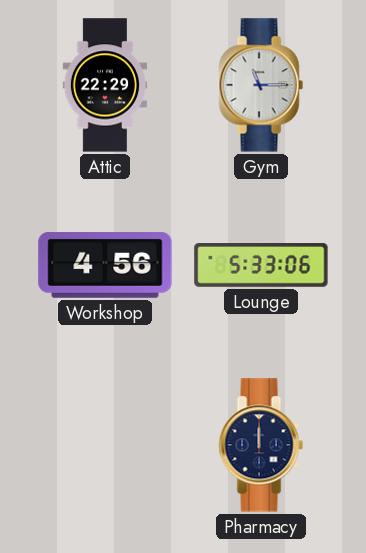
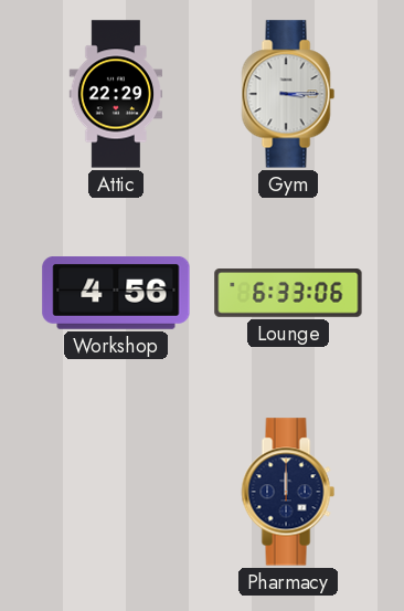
Gym: 11:15 -> 3:15
Lounge: 5:33 -> 6:33
